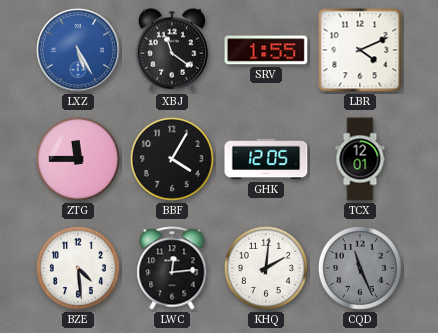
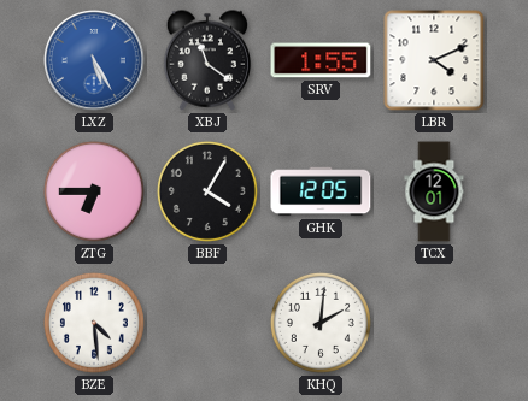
ZTG: 11:45 -> 6:45
LWC: 12:14 -> none
CQD: 11:26 -> none
